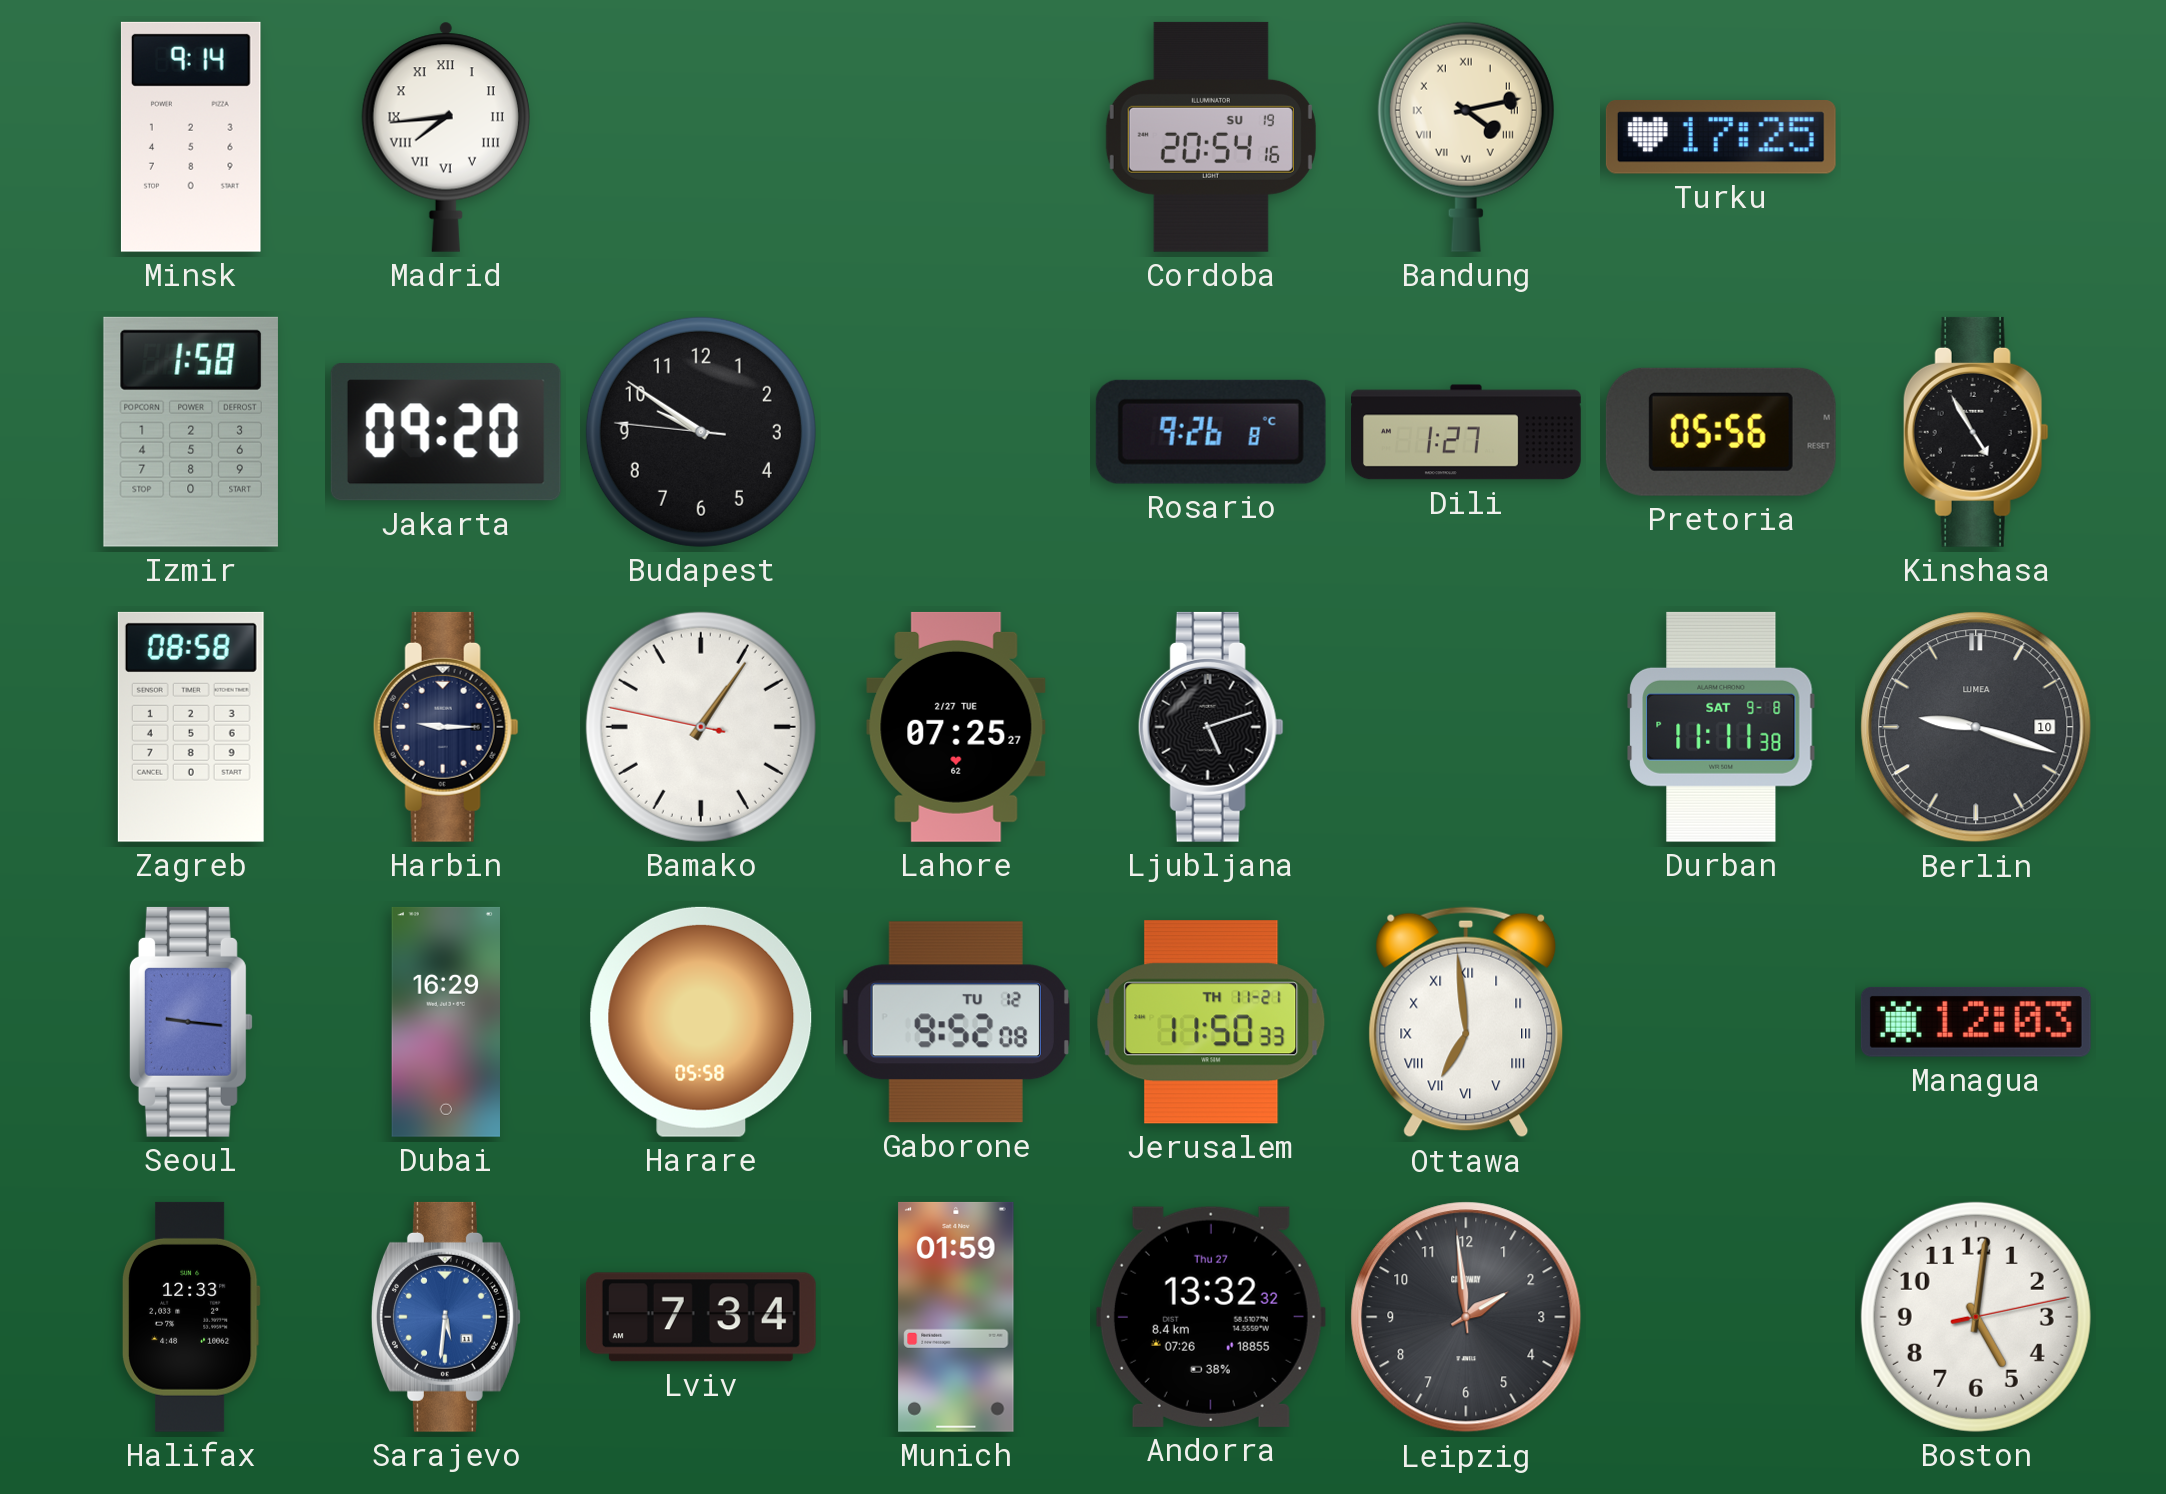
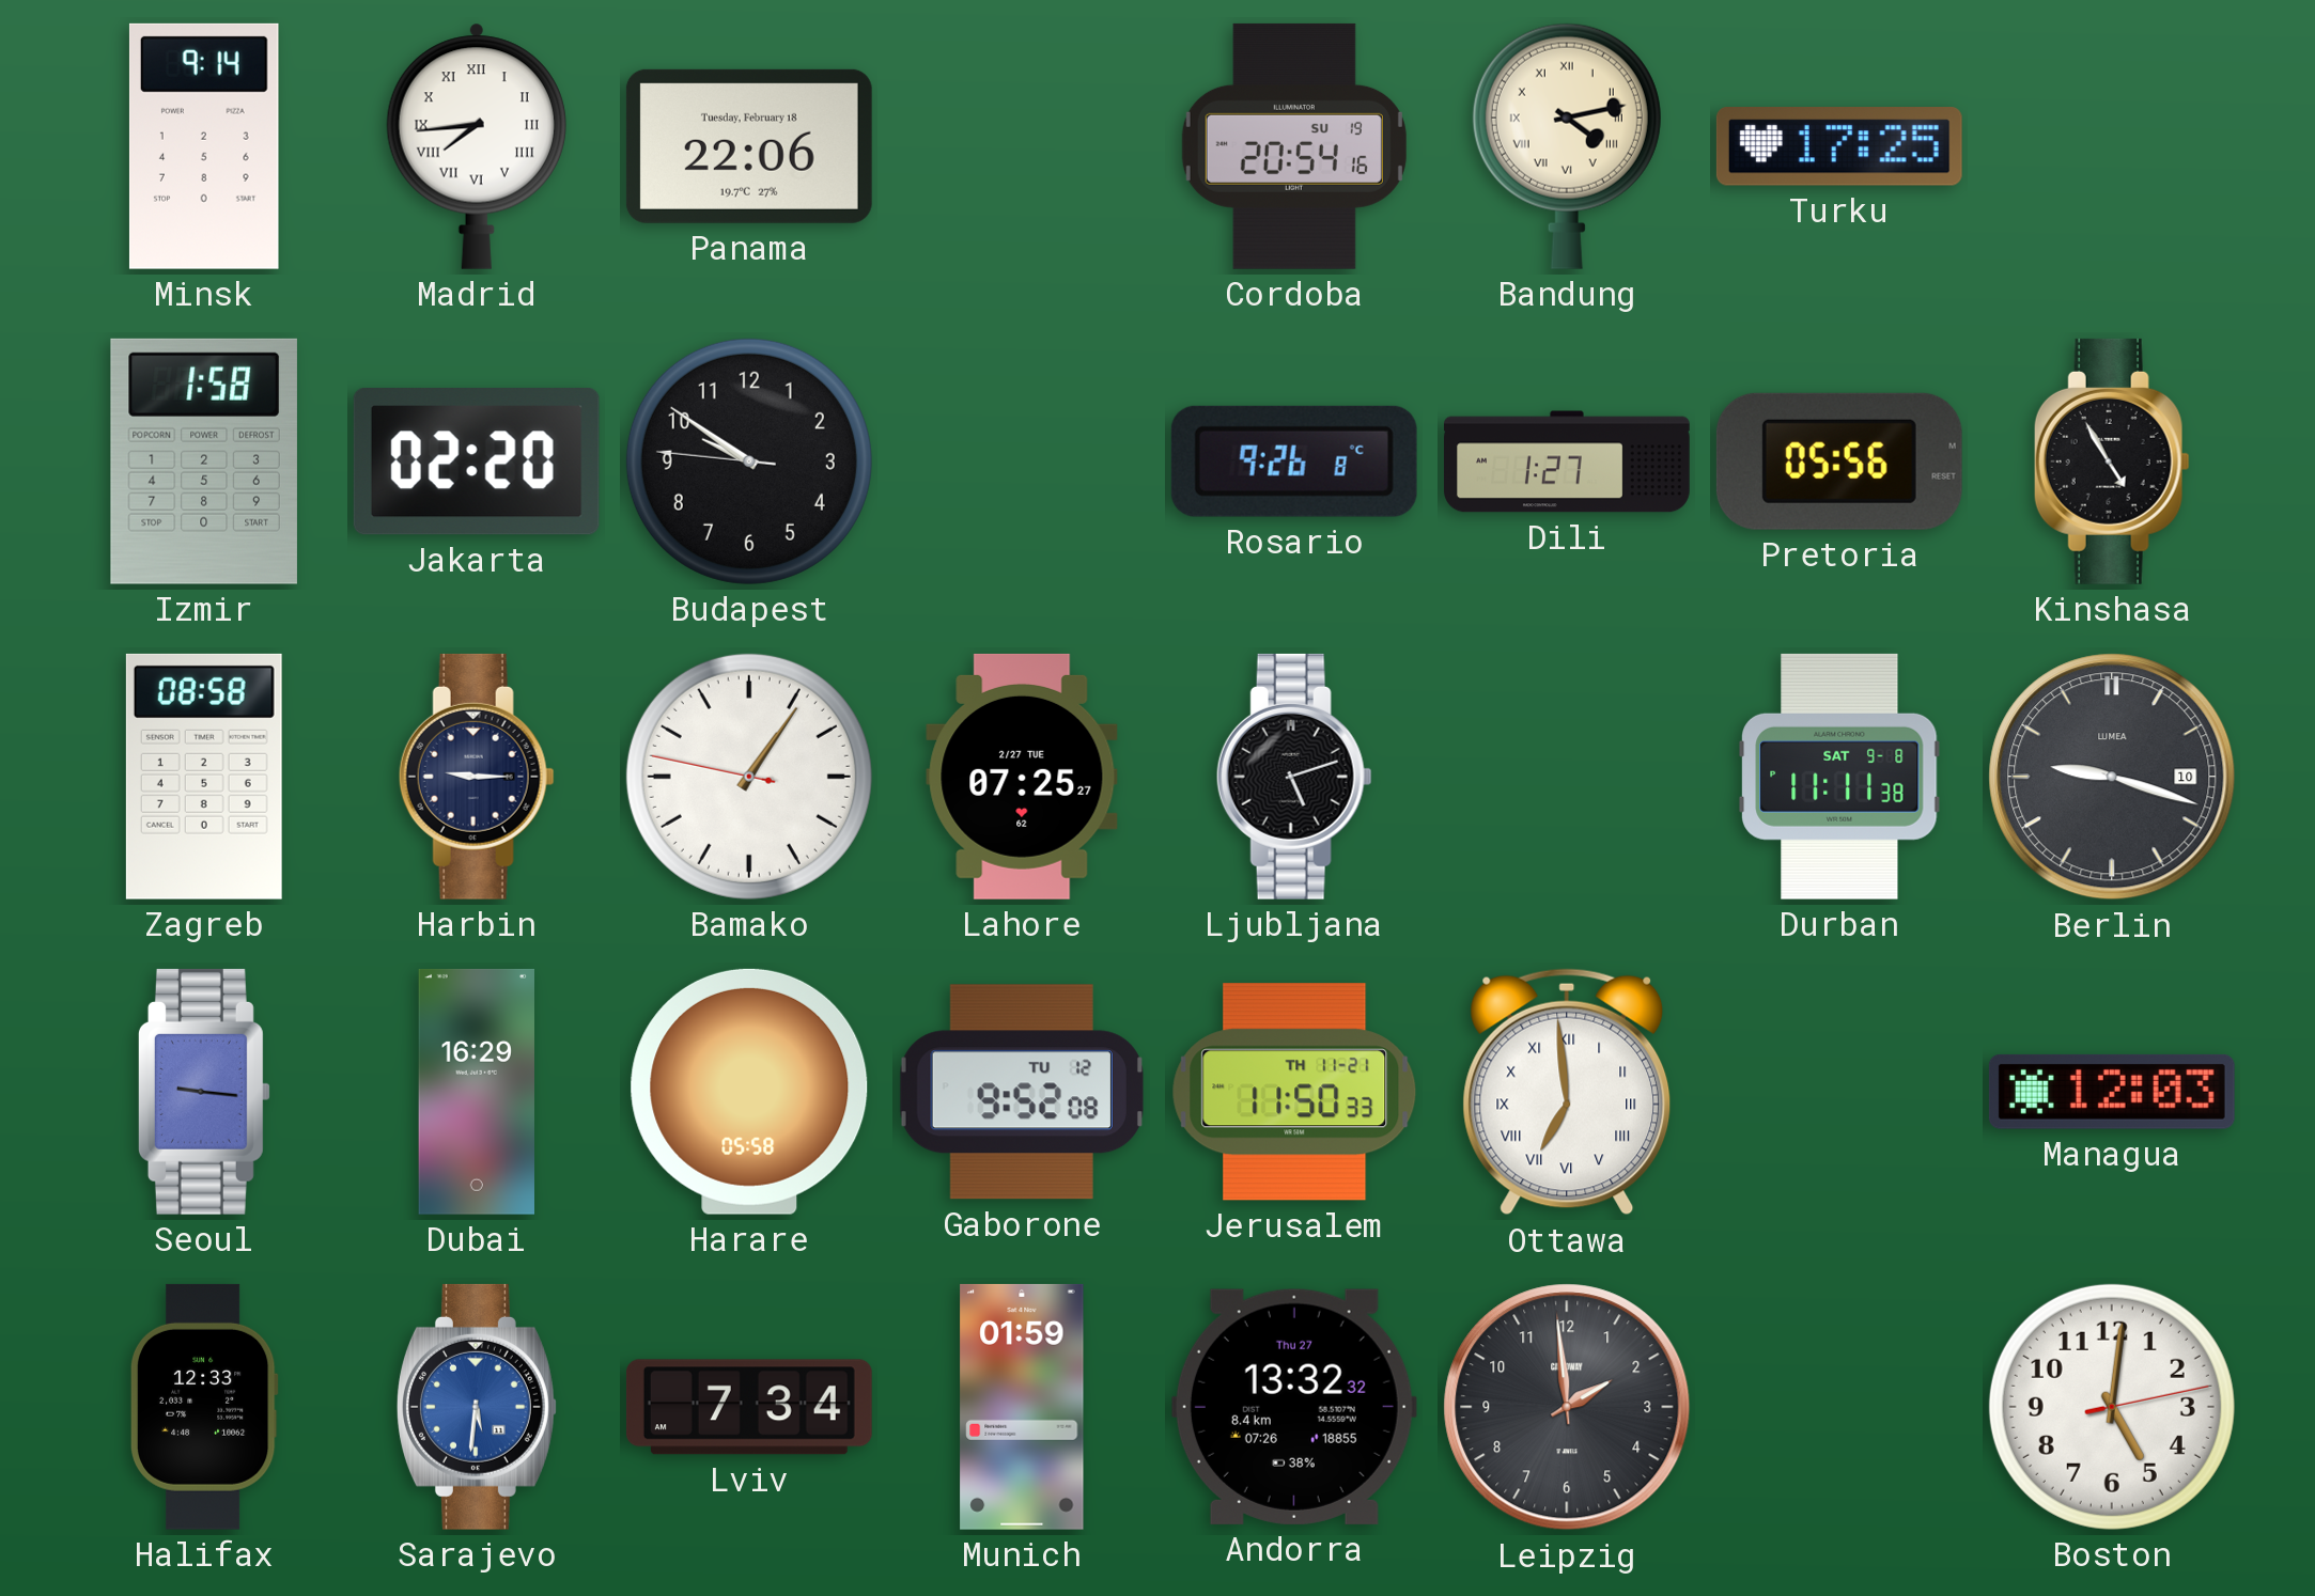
Panama: none -> 22:06
Jakarta: 09:20 -> 02:20
